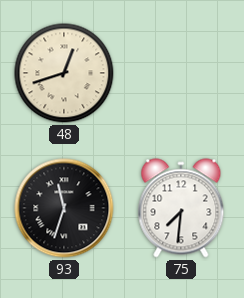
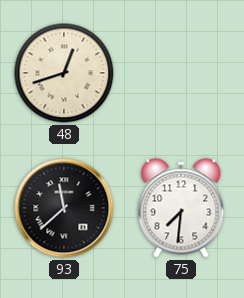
93: 11:33 -> 11:38
